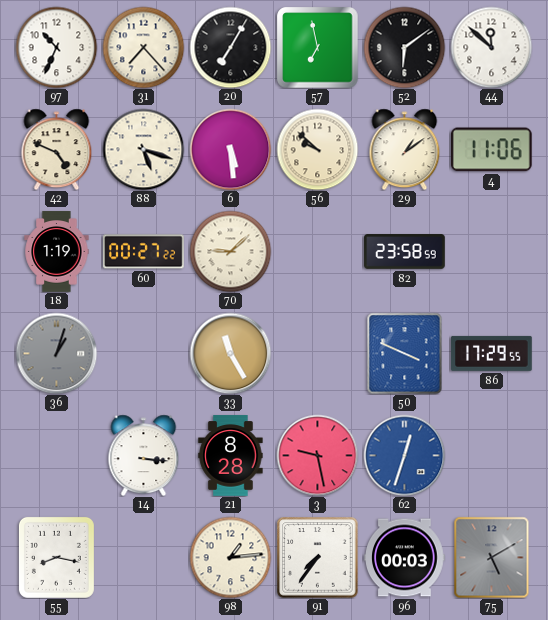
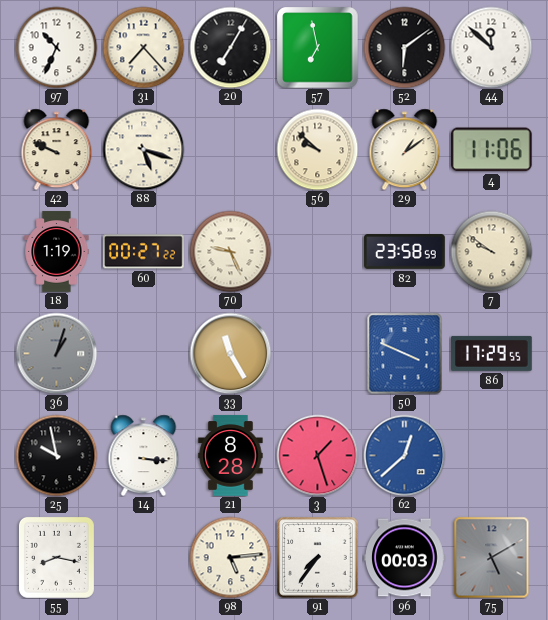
42: 4:49 -> 9:49
6: 5:29 -> none
70: 9:08 -> 9:26
7: none -> 9:51
25: none -> 9:58
3: 9:28 -> 1:27
62: 12:33 -> 12:38
98: 1:14 -> 5:14
